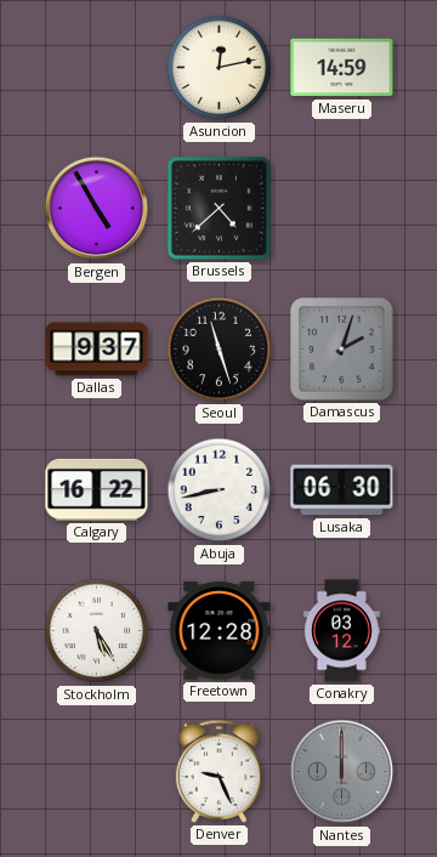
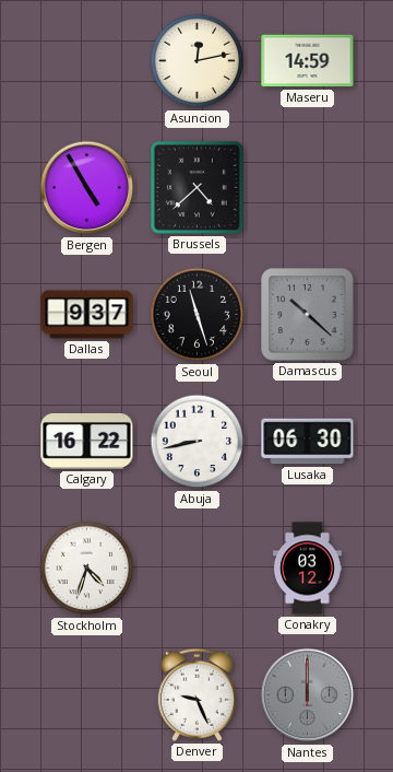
Damascus: 2:03 -> 10:22
Stockholm: 5:25 -> 4:33
Freetown: 12:28 -> none
